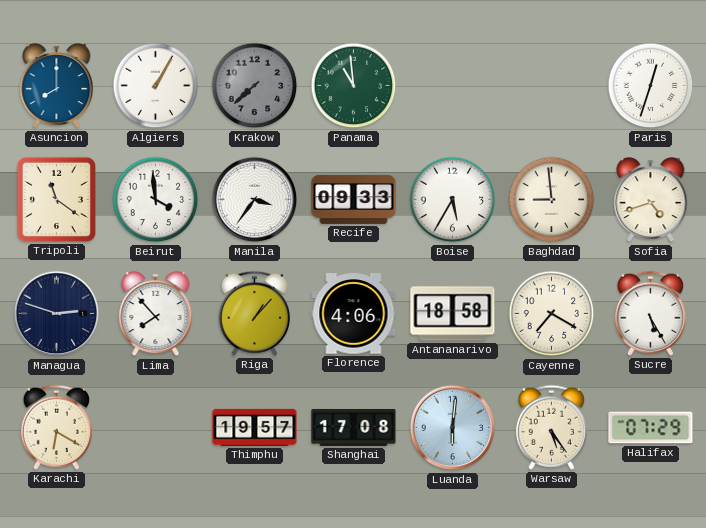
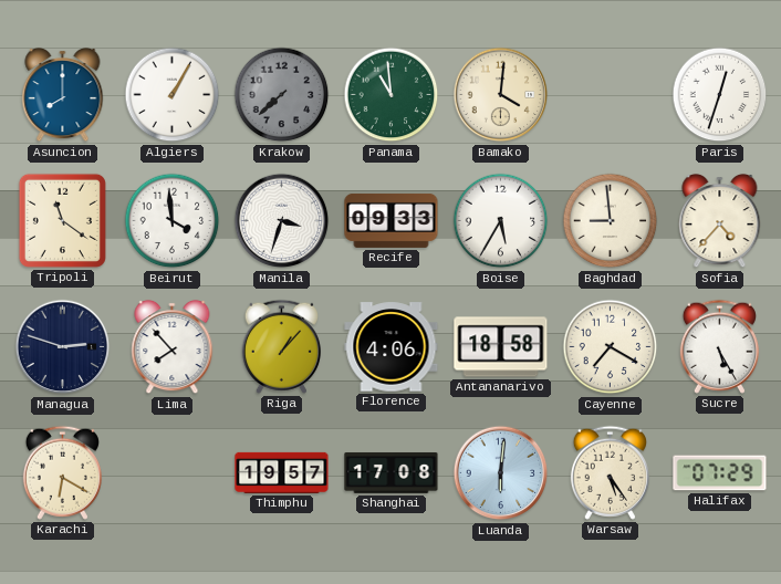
Bamako: none -> 4:01
Manila: 3:36 -> 3:33
Sofia: 4:42 -> 4:37
